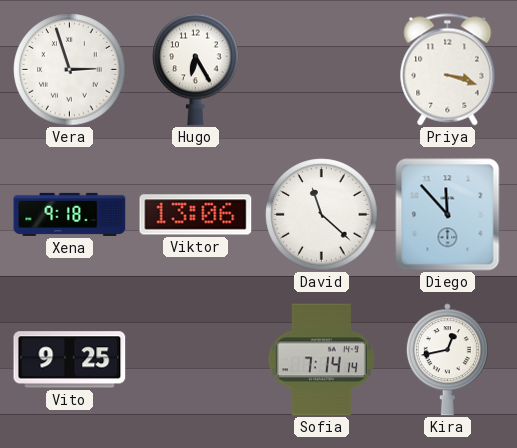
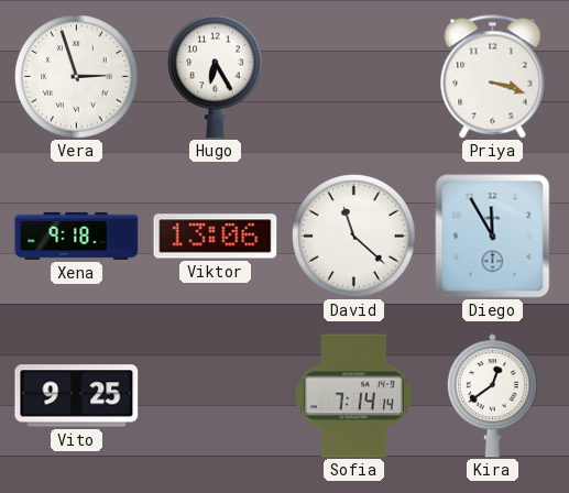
Diego: 11:53 -> 11:55
Kira: 12:43 -> 12:39
